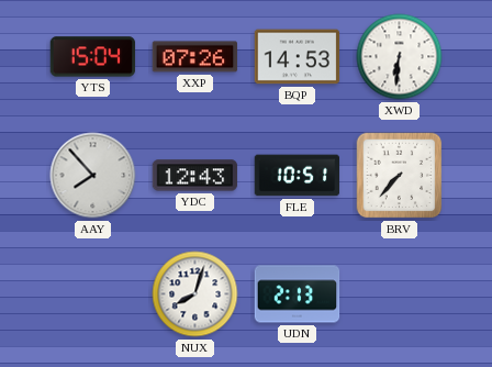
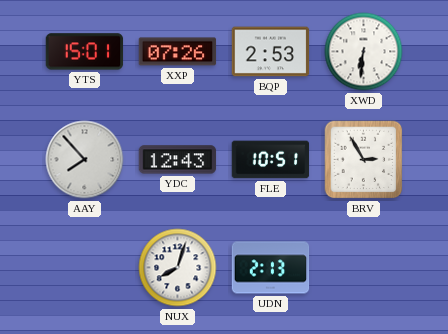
YTS: 15:04 -> 15:01
BQP: 14:53 -> 2:53
BRV: 7:37 -> 2:55
